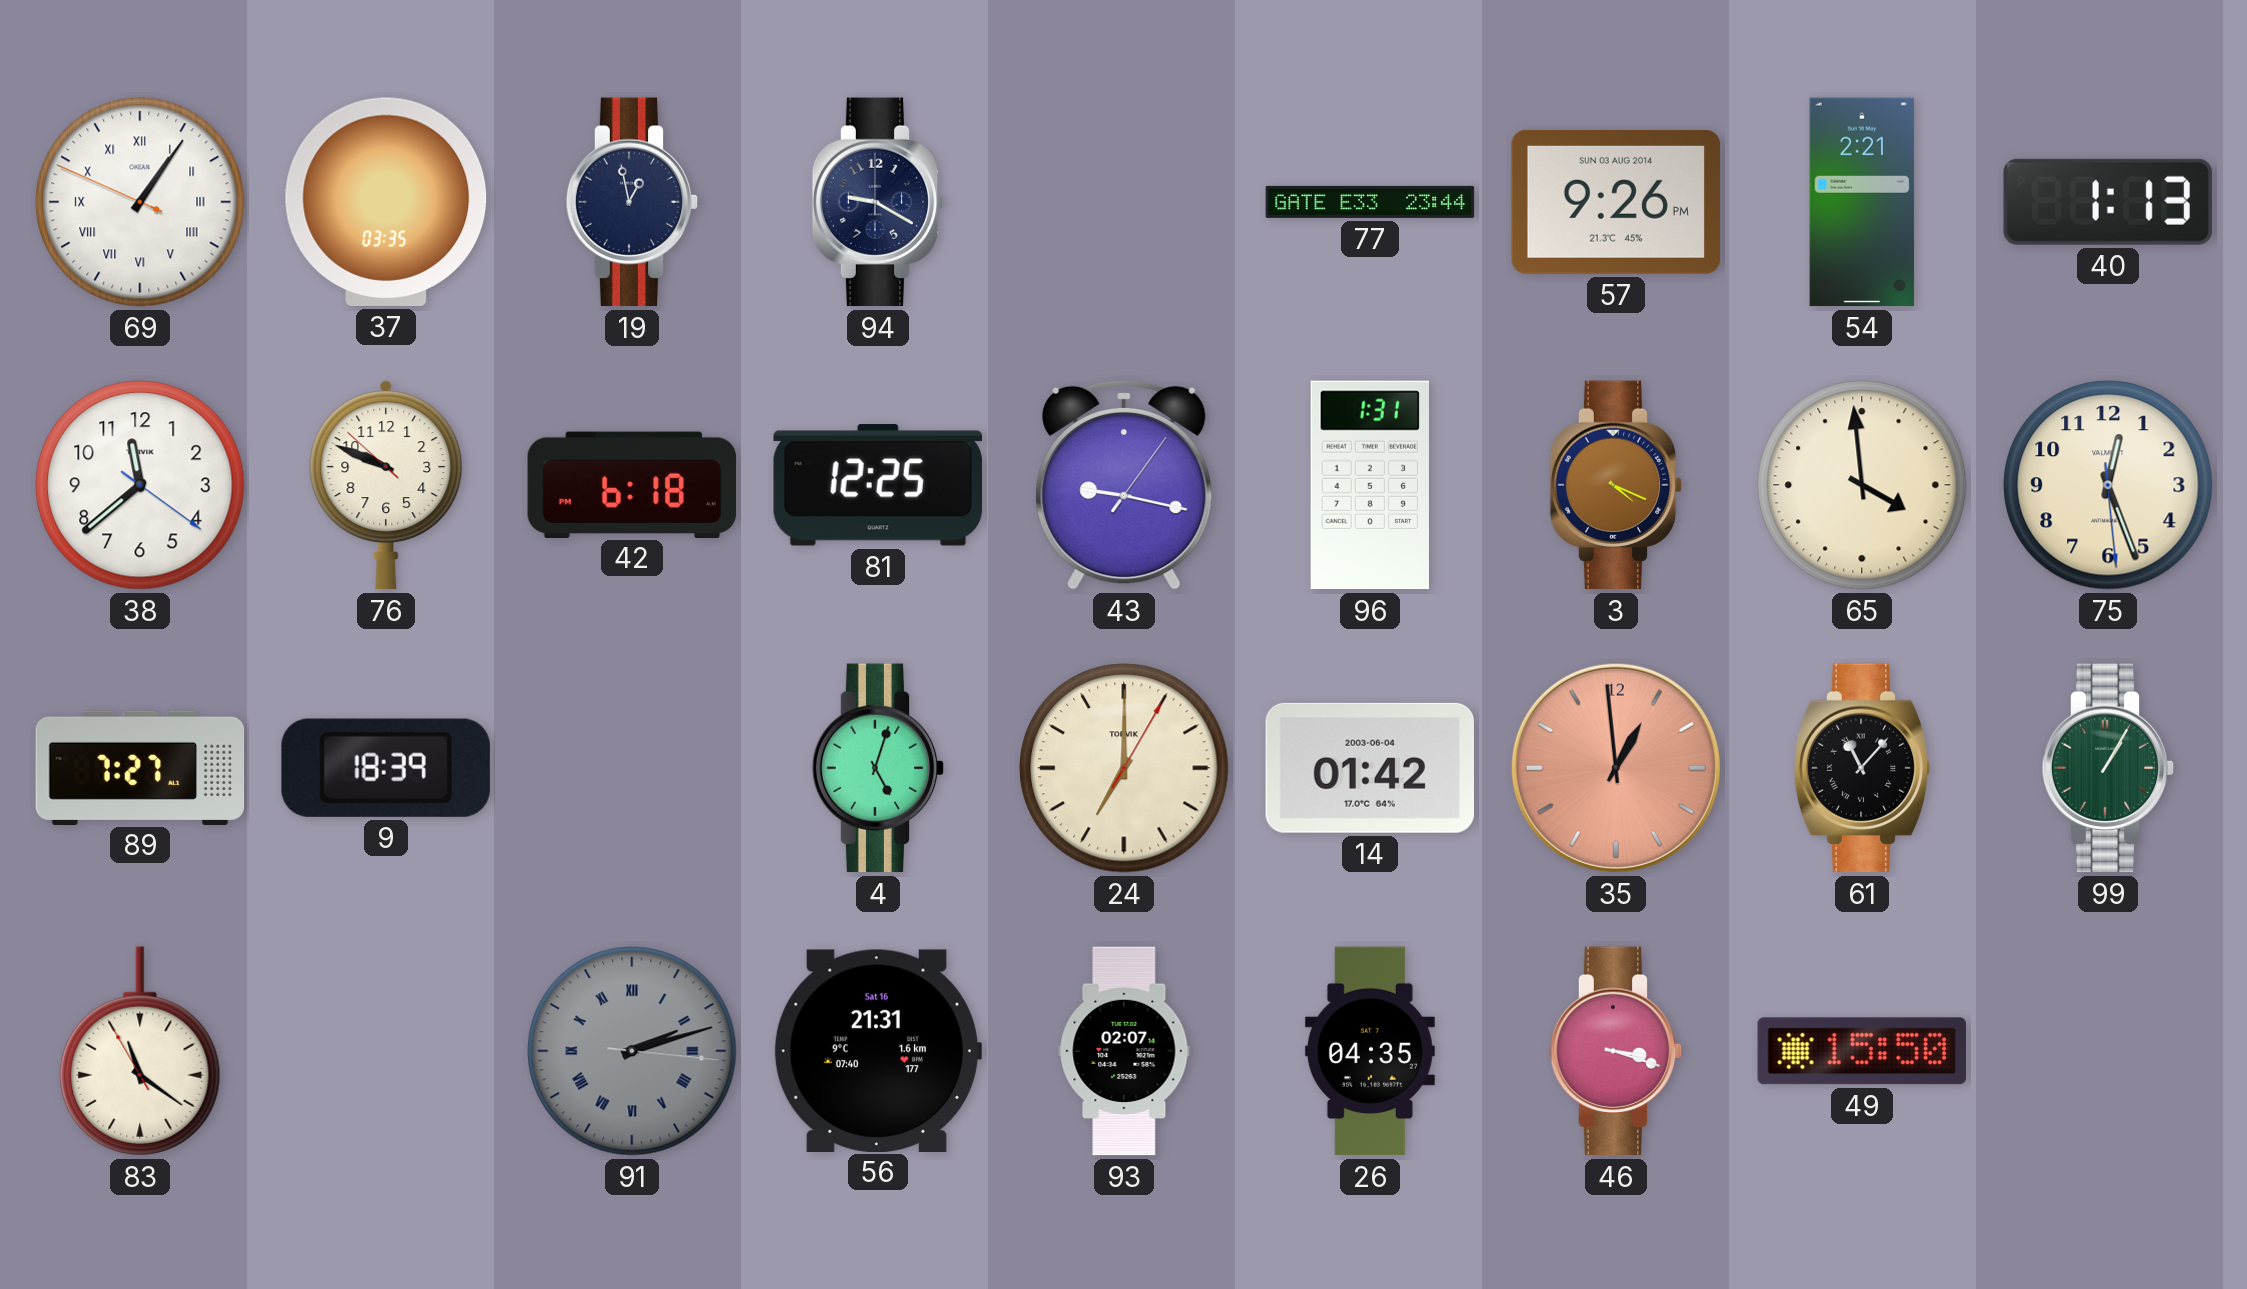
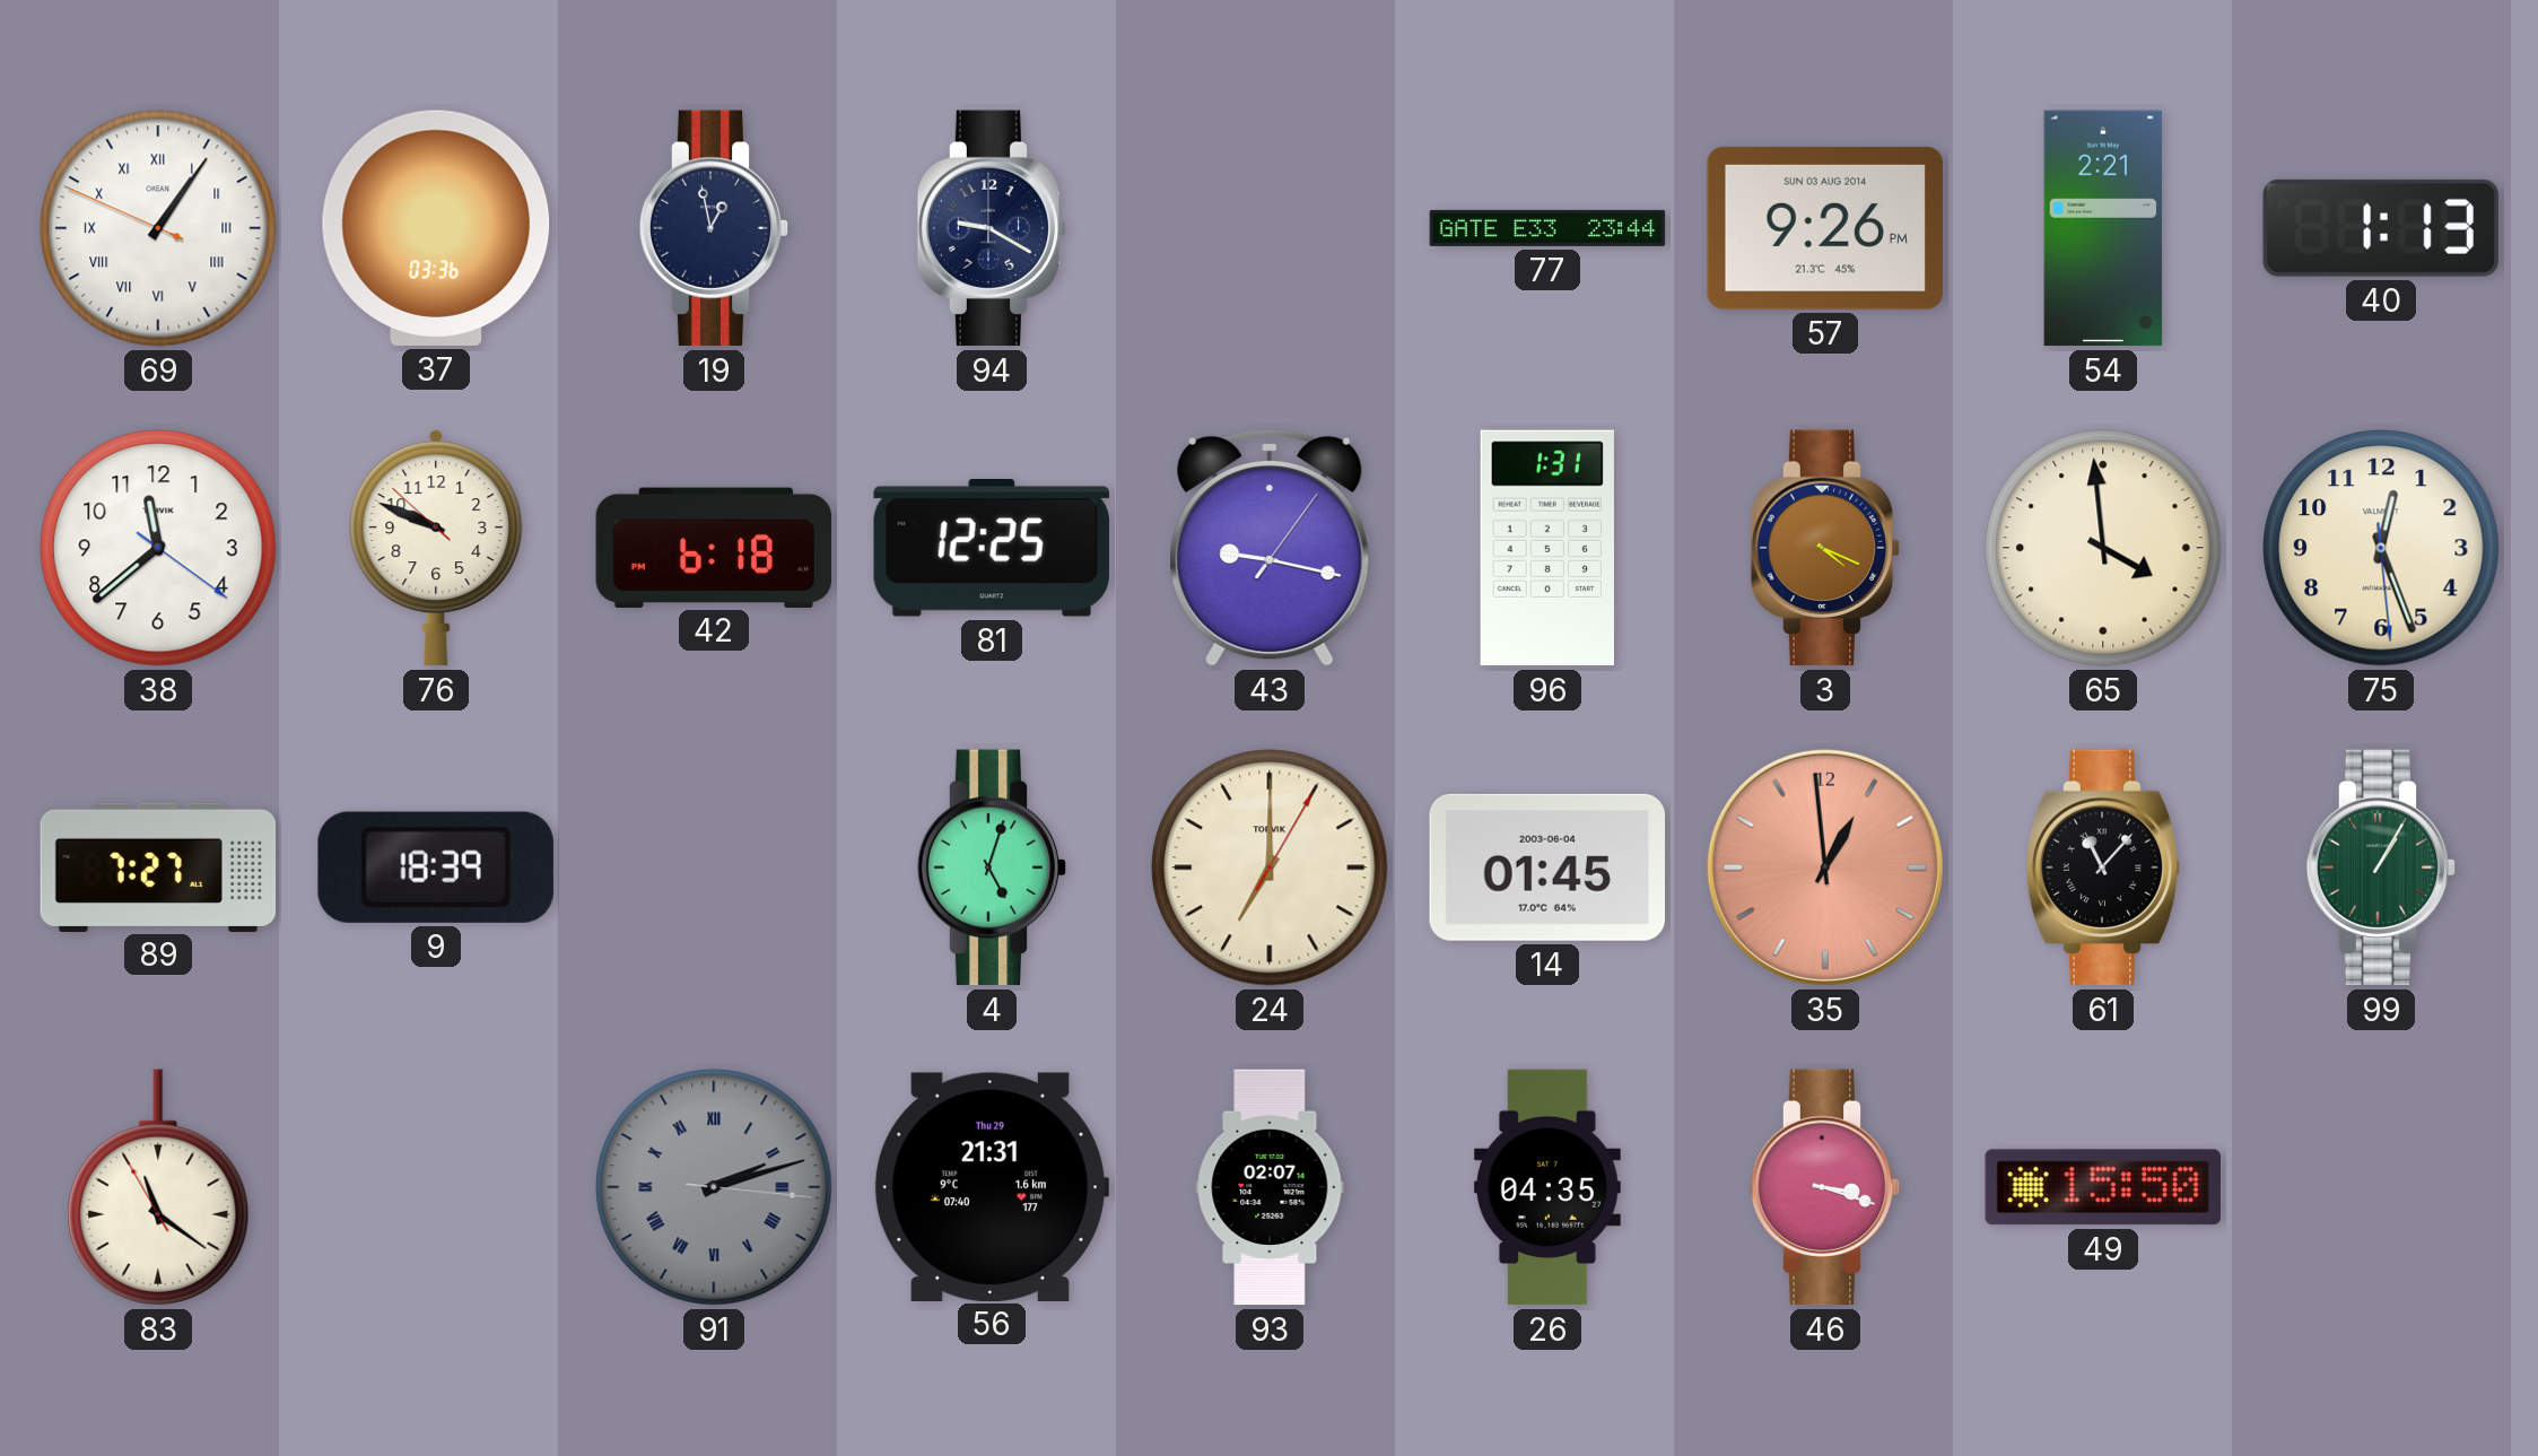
37: 03:35 -> 03:36
14: 01:42 -> 01:45
56 date: Sat 16 -> Thu 29
